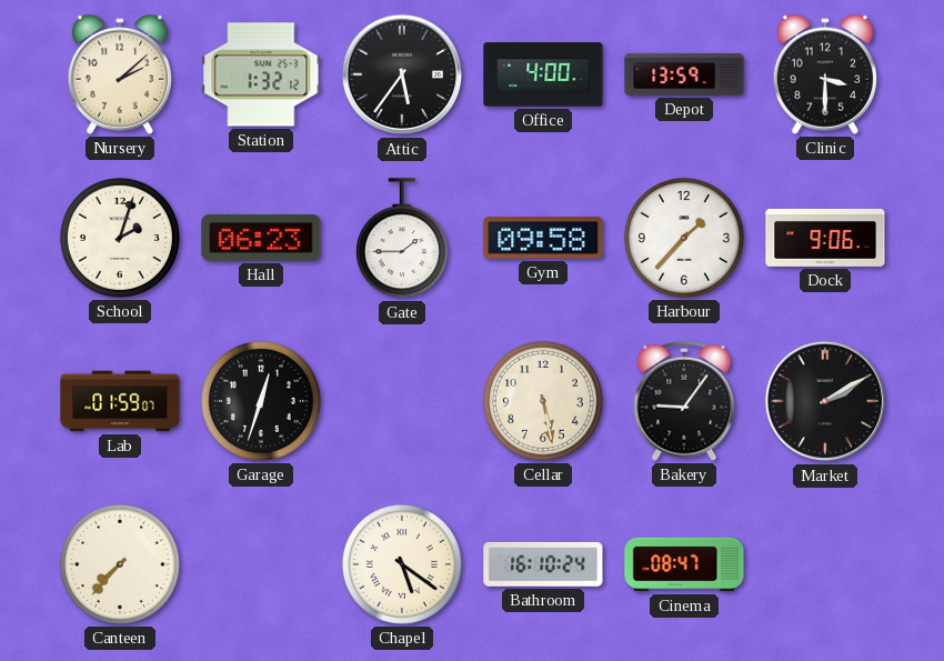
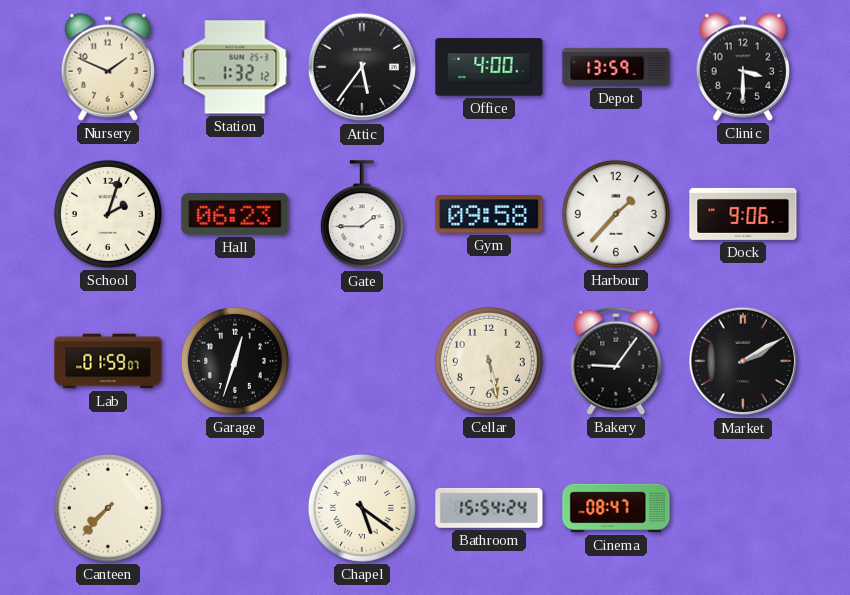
Nursery: 2:08 -> 1:49
Bathroom: 16:10 -> 15:54
